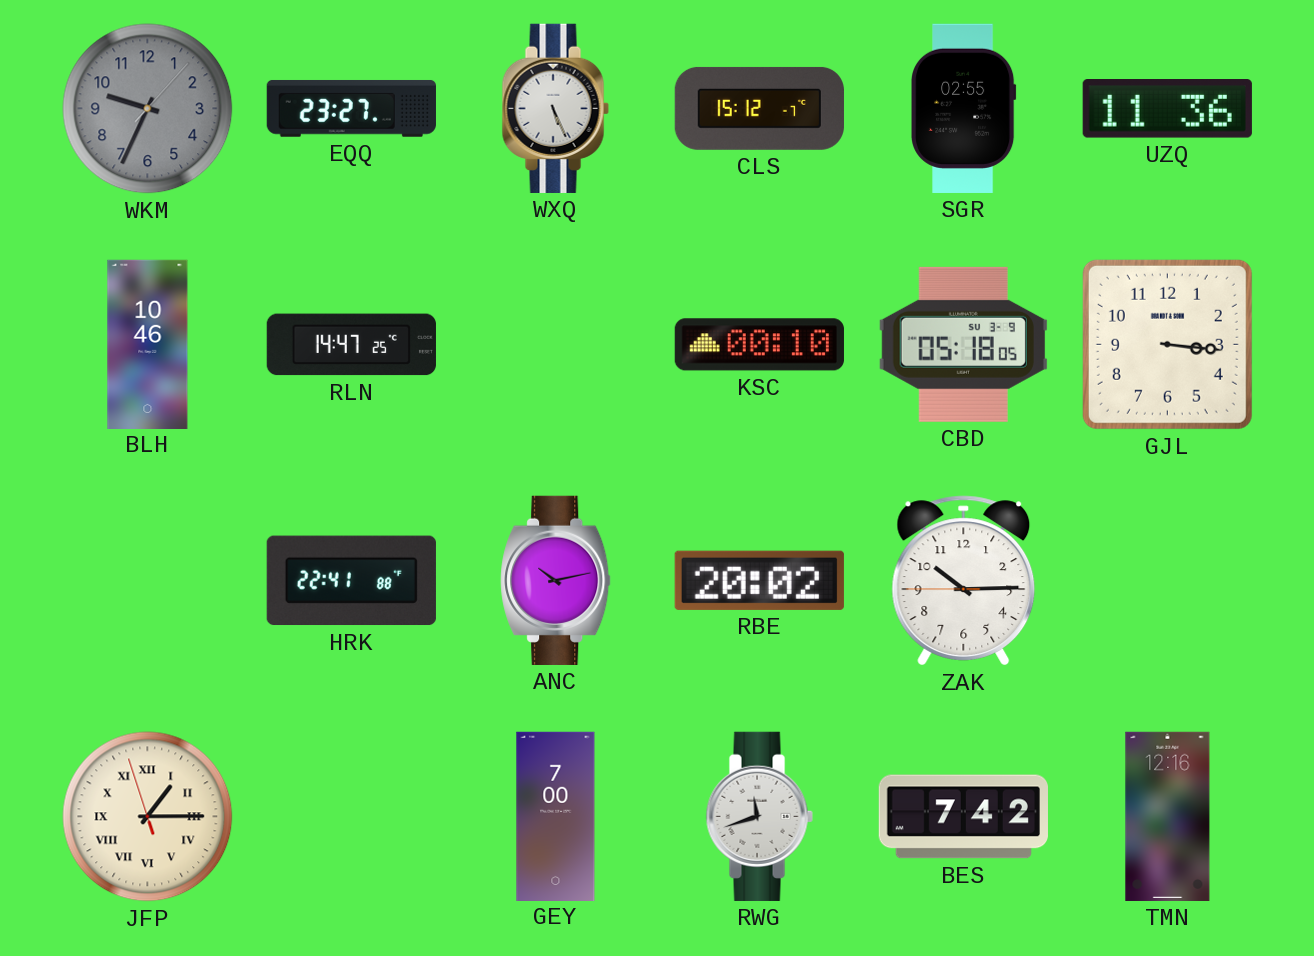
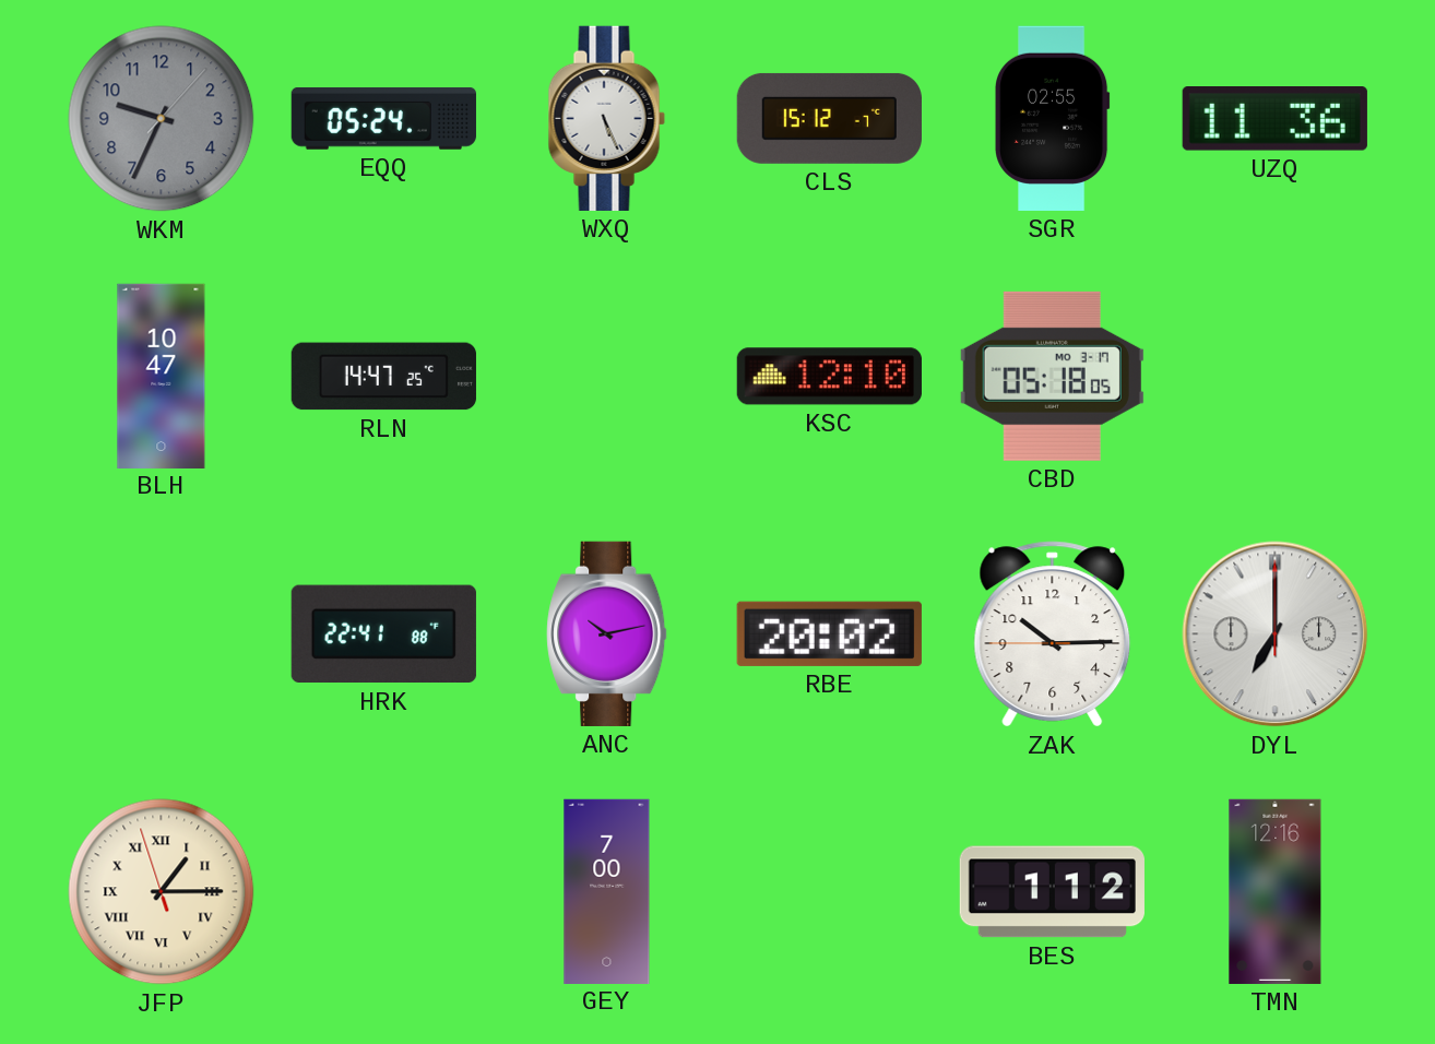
EQQ: 23:27 -> 05:24
BLH: 10:46 -> 10:47
KSC: 00:10 -> 12:10
CBD date: SU 3-9 -> MO 3-17
GJL: 3:16 -> none
DYL: none -> 7:00
RWG: 11:42 -> none
BES: 7:42 -> 1:12
